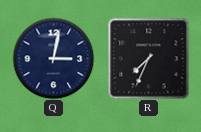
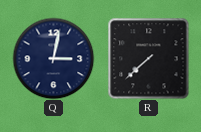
R: 7:34 -> 7:38
